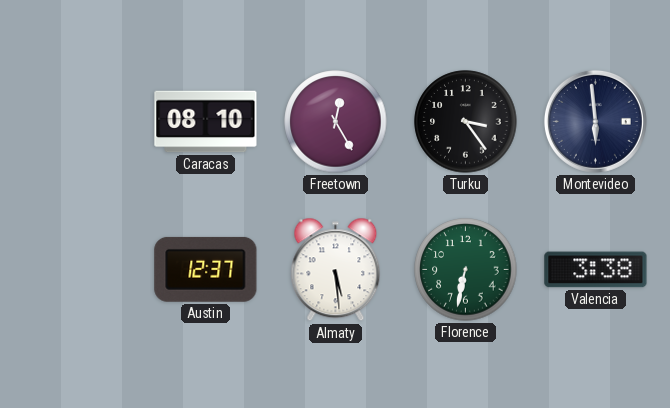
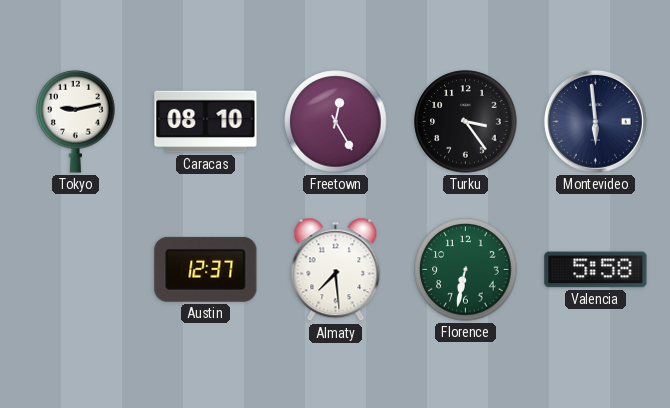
Tokyo: none -> 9:13
Almaty: 5:29 -> 7:29
Valencia: 3:38 -> 5:58
